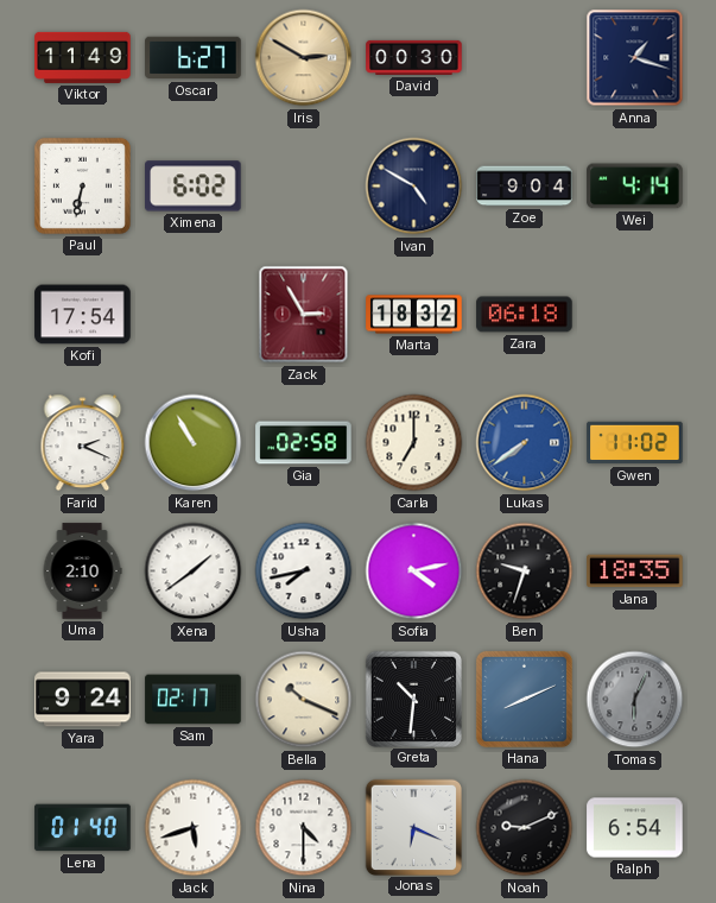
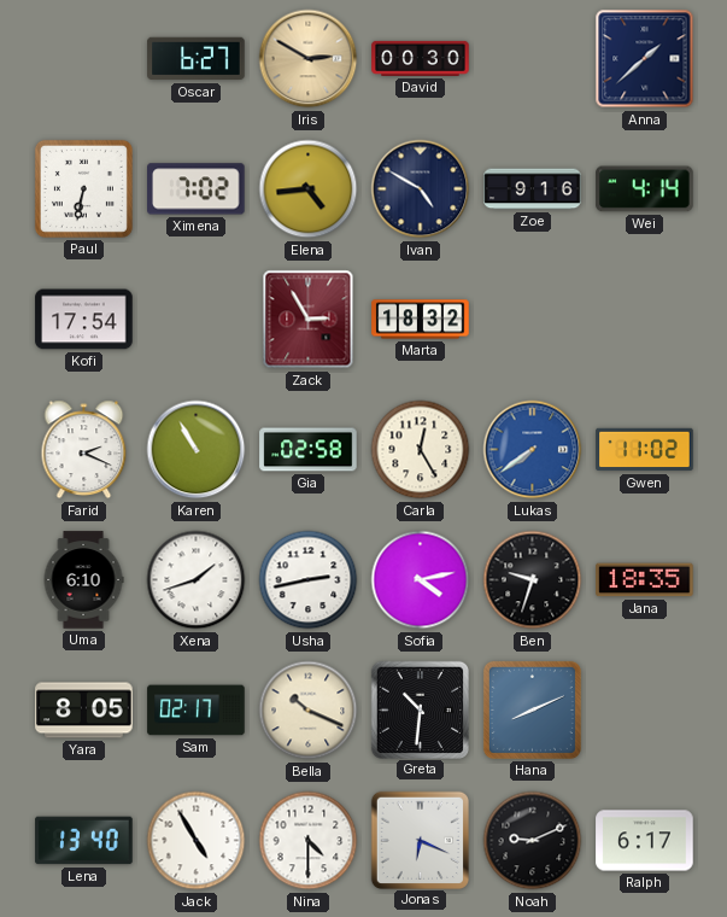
Viktor: 11:49 -> none
Anna: 1:18 -> 1:38
Ximena: 6:02 -> 7:02
Elena: none -> 4:44
Zoe: 9:04 -> 9:16
Zara: 06:18 -> none
Carla: 7:00 -> 12:25
Uma: 2:10 -> 6:10
Xena: 1:39 -> 1:42
Usha: 7:43 -> 2:43
Yara: 9:24 -> 8:05
Tomas: 6:04 -> none
Lena: 01:40 -> 13:40
Jack: 5:42 -> 4:55
Ralph: 6:54 -> 6:17
